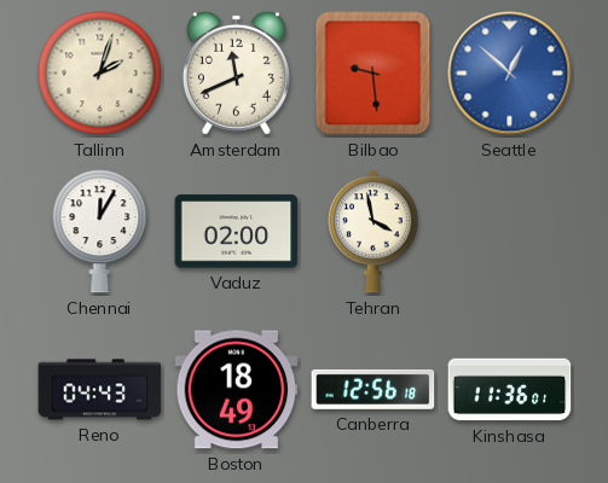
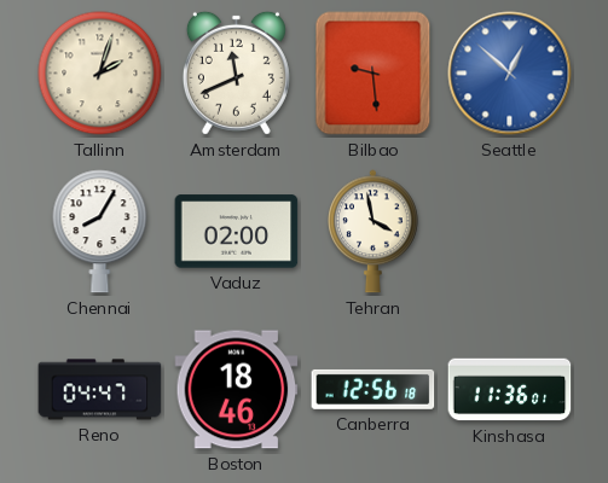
Chennai: 12:05 -> 8:05
Reno: 04:43 -> 04:47
Boston: 18:49 -> 18:46
